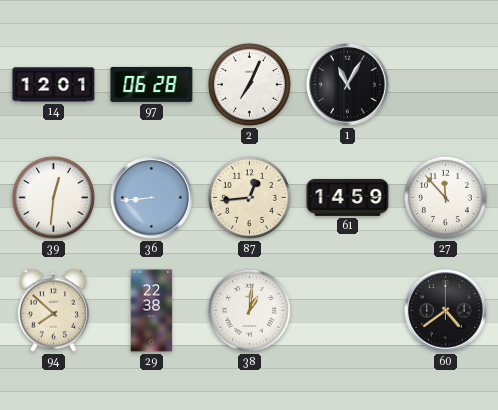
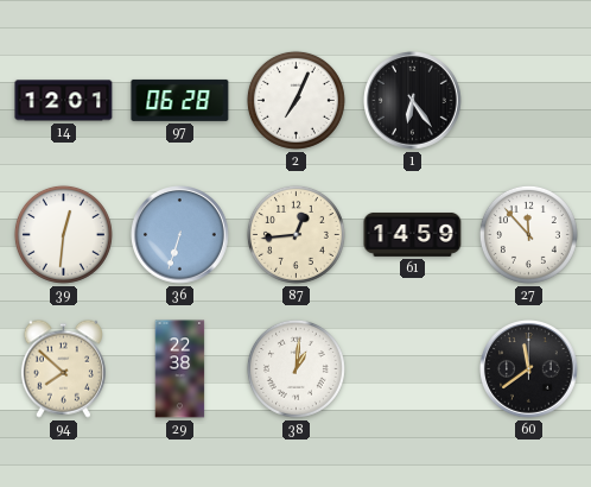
1: 11:05 -> 6:24
36: 8:44 -> 6:33
60: 4:39 -> 11:39
